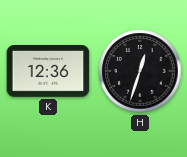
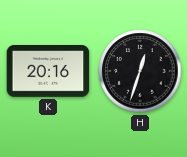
K: 12:36 -> 20:16
